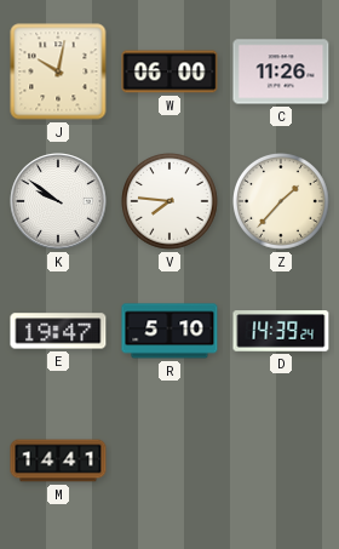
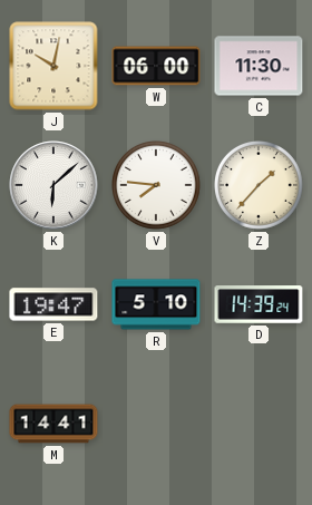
C: 11:26 -> 11:30
K: 9:51 -> 6:08
